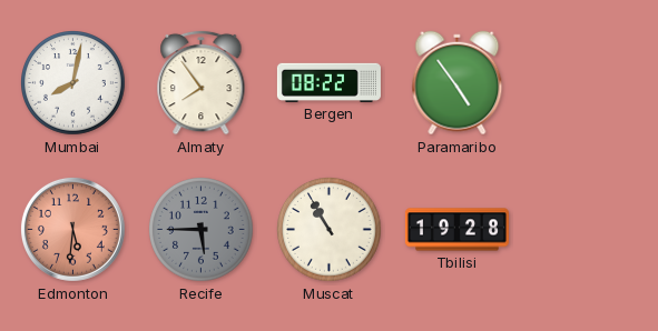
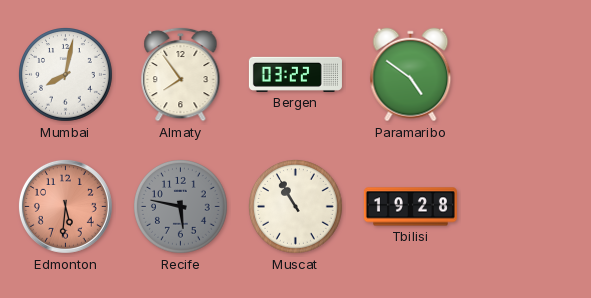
Bergen: 08:22 -> 03:22
Paramaribo: 4:54 -> 4:51
Recife: 5:45 -> 5:47
